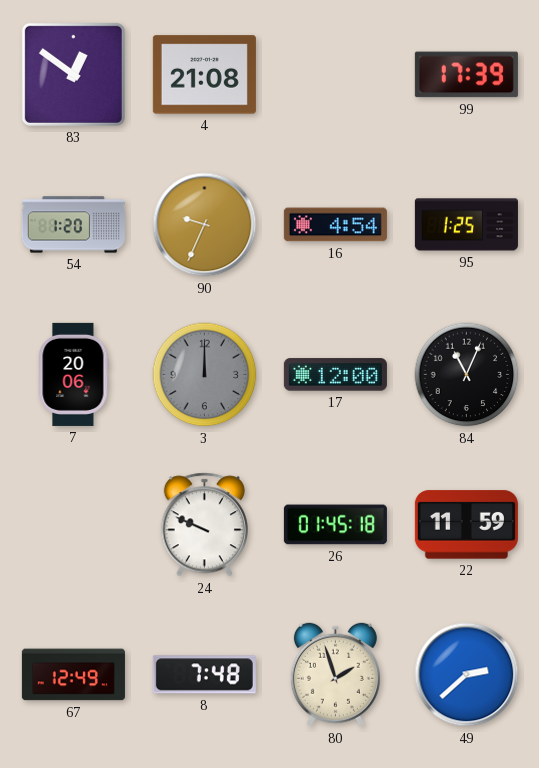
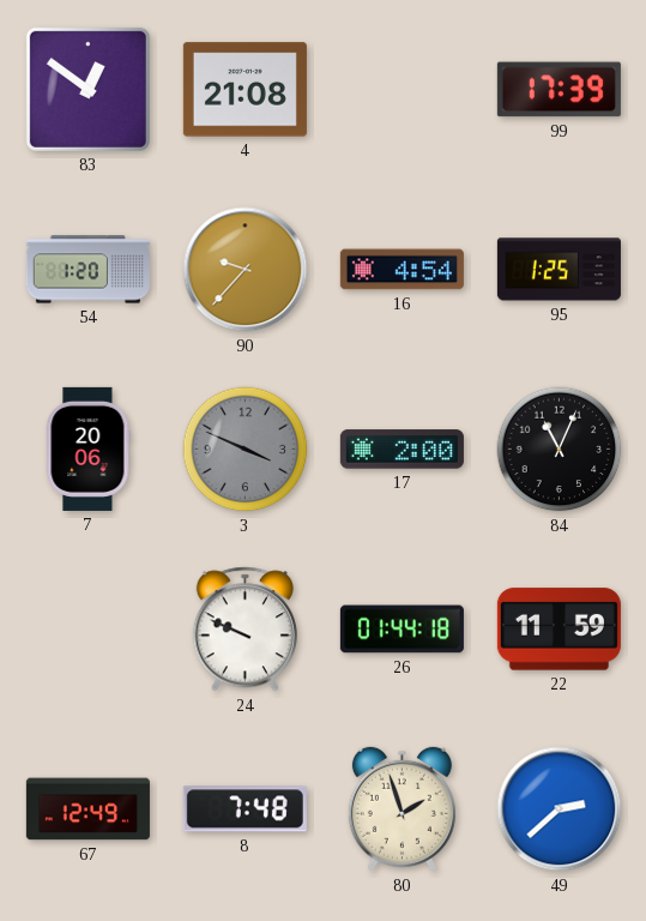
90: 9:34 -> 9:37
3: 12:00 -> 3:49
17: 12:00 -> 2:00
26: 01:45 -> 01:44
